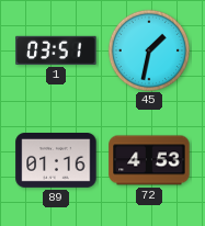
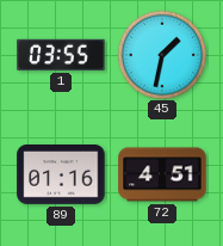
1: 03:51 -> 03:55
72: 4:53 -> 4:51
